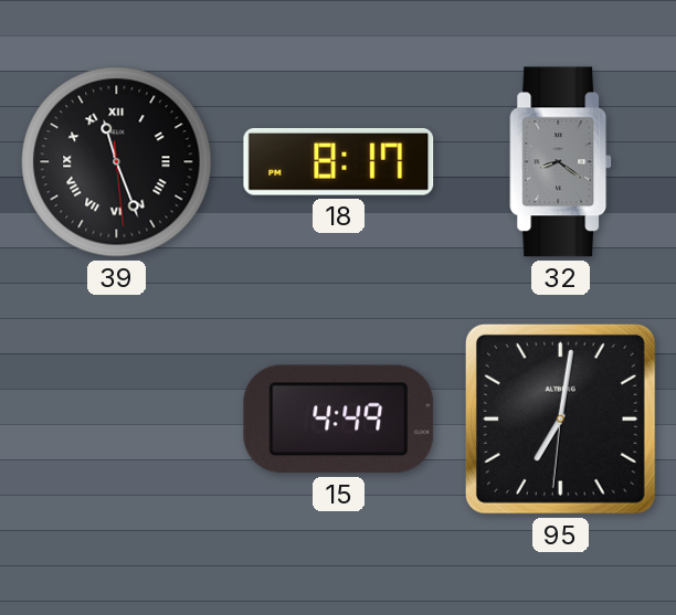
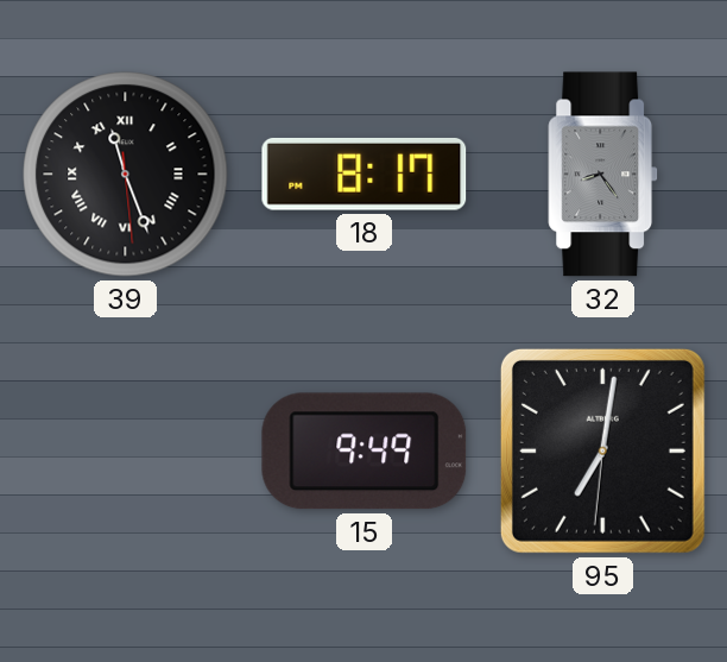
32: 8:21 -> 8:24
15: 4:49 -> 9:49
